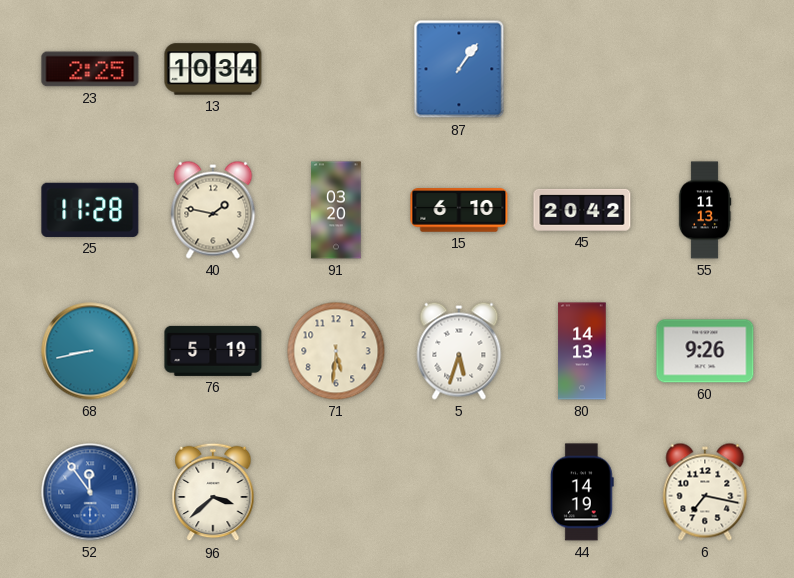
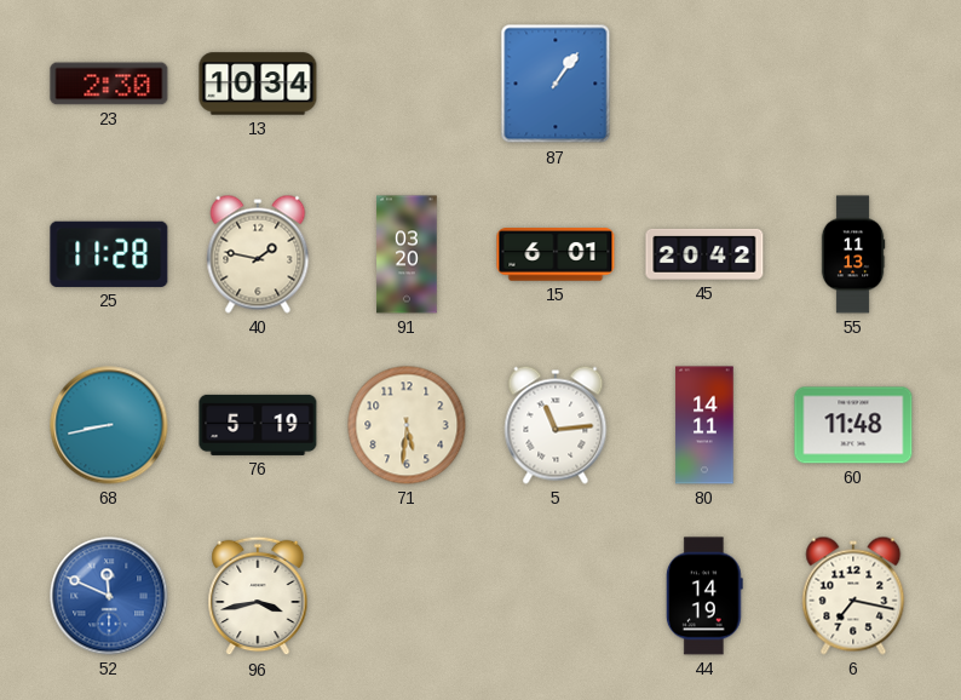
23: 2:25 -> 2:30
15: 6:10 -> 6:01
5: 5:33 -> 11:14
80: 14:13 -> 14:11
60: 9:26 -> 11:48
52: 11:54 -> 11:49
96: 3:38 -> 3:43
